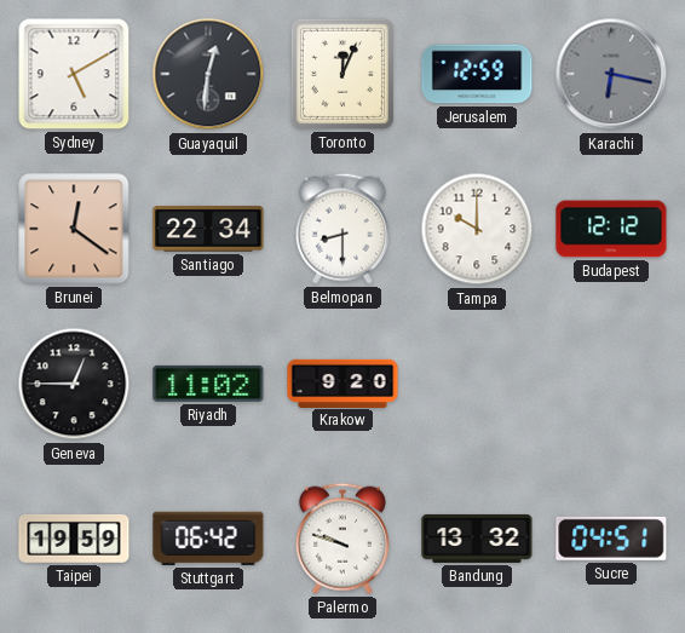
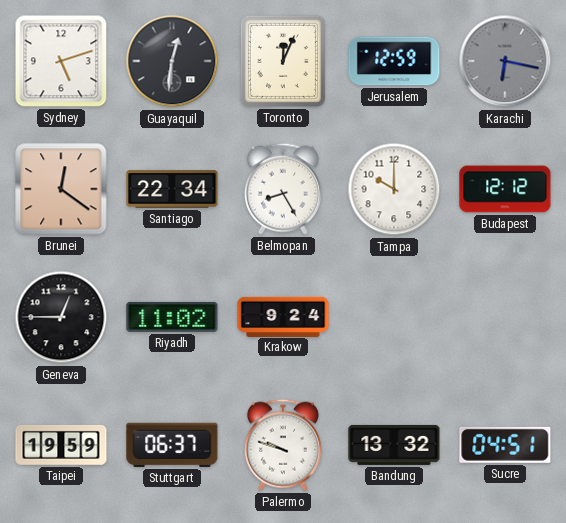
Sydney: 5:10 -> 5:12
Belmopan: 8:30 -> 8:25
Krakow: 9:20 -> 9:24
Stuttgart: 06:42 -> 06:37
